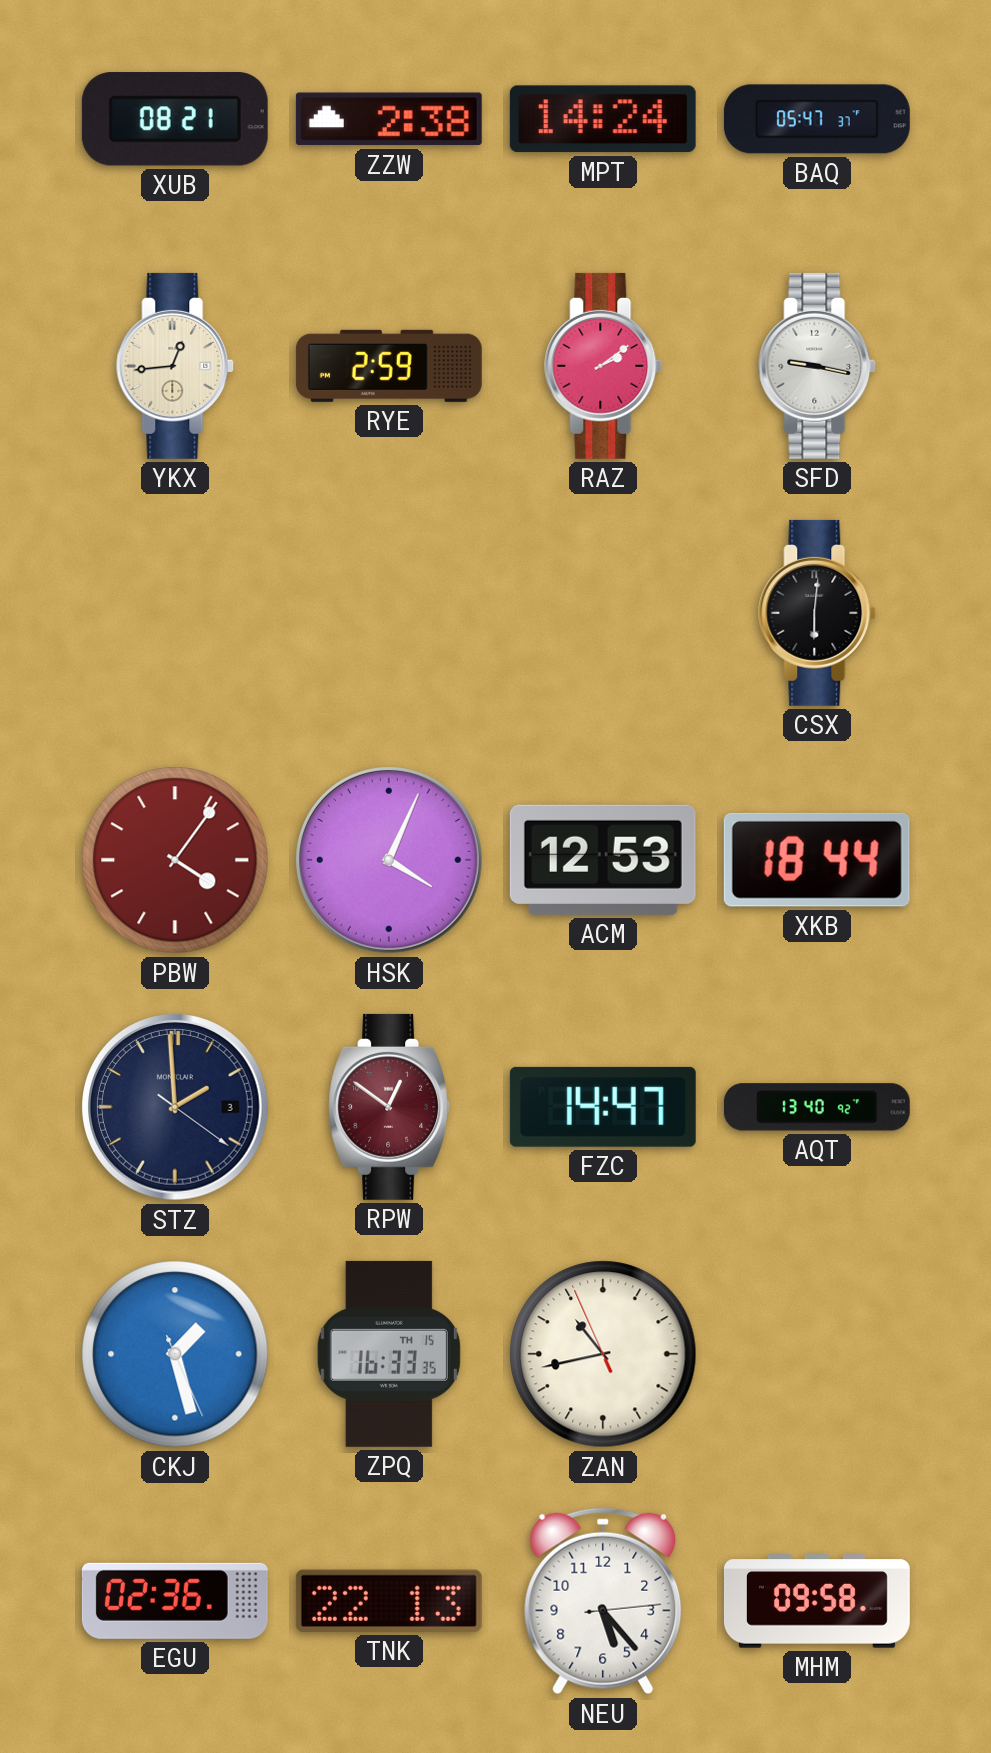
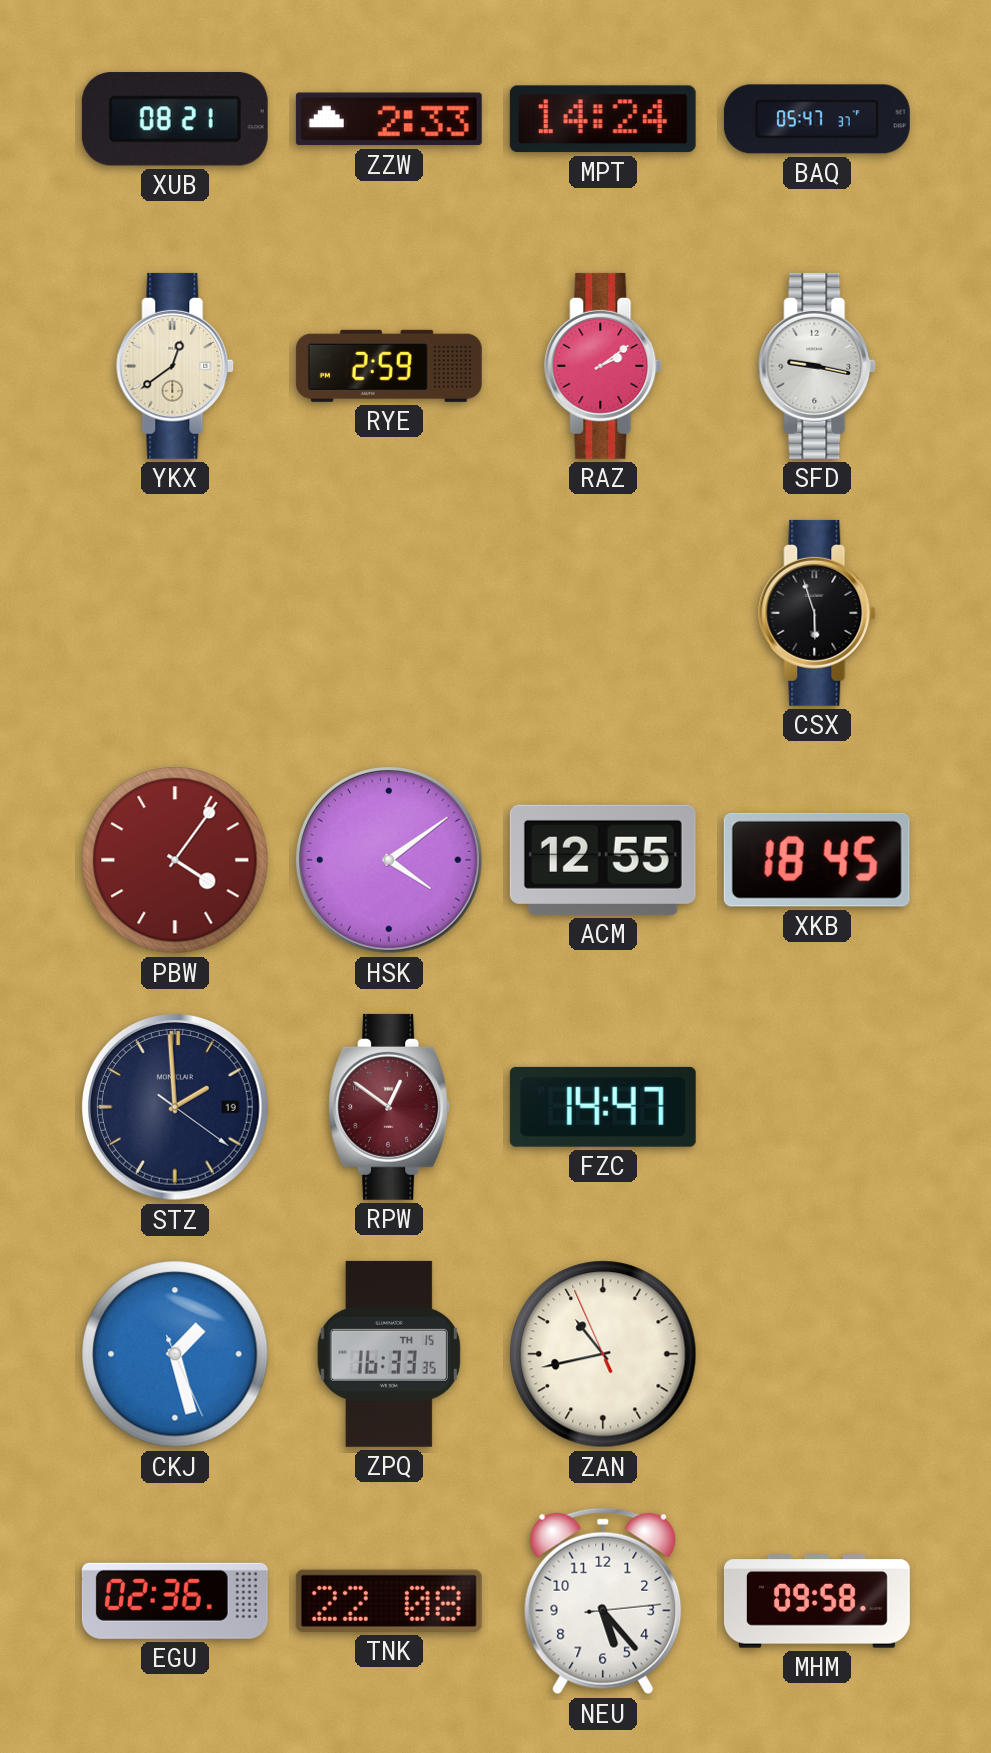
ZZW: 2:38 -> 2:33
YKX: 12:44 -> 12:39
CSX: 6:01 -> 5:57
HSK: 4:04 -> 4:09
ACM: 12:53 -> 12:55
XKB: 18:44 -> 18:45
STZ date: 3 -> 19
AQT: 13:40 -> none
TNK: 22:13 -> 22:08
